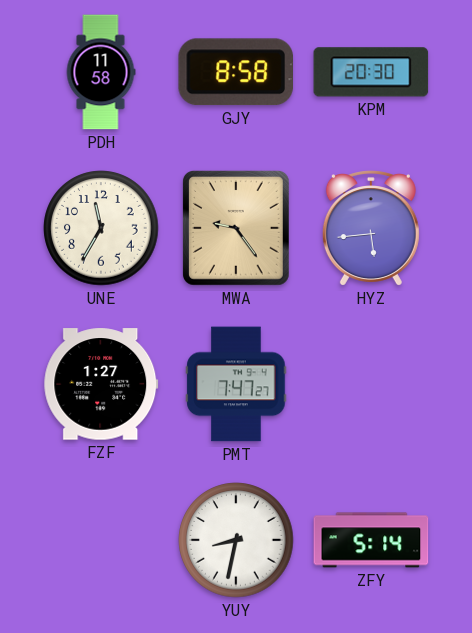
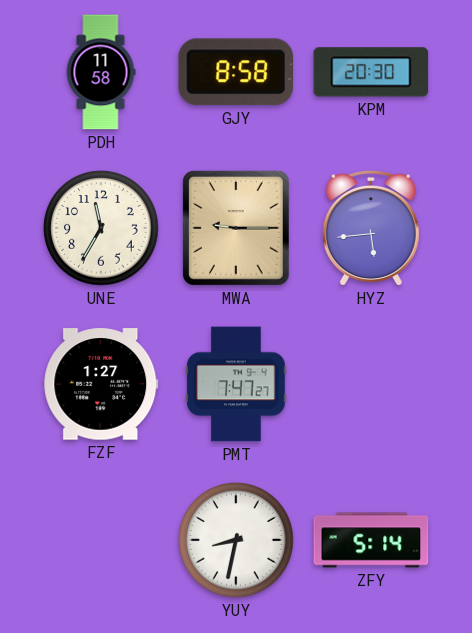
MWA: 9:24 -> 9:15
